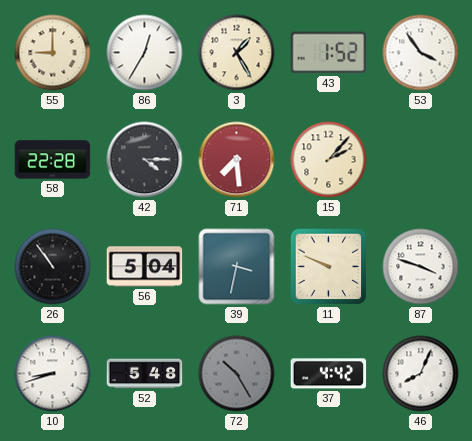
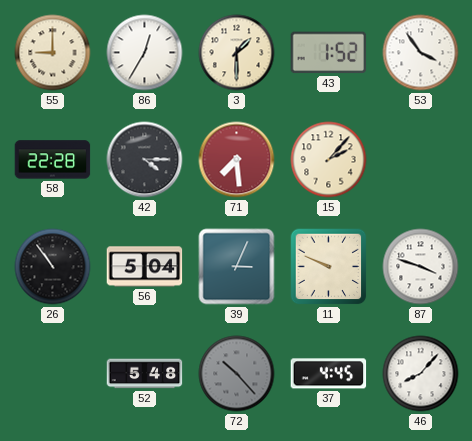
3: 1:25 -> 1:30
39: 3:32 -> 3:04
10: 8:42 -> none
72: 10:25 -> 10:23
37: 4:42 -> 4:45
46: 8:04 -> 8:07
